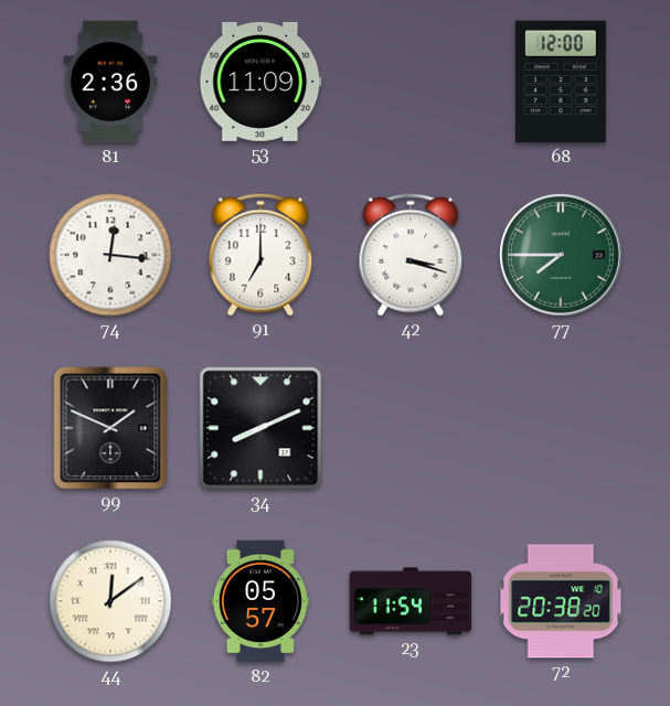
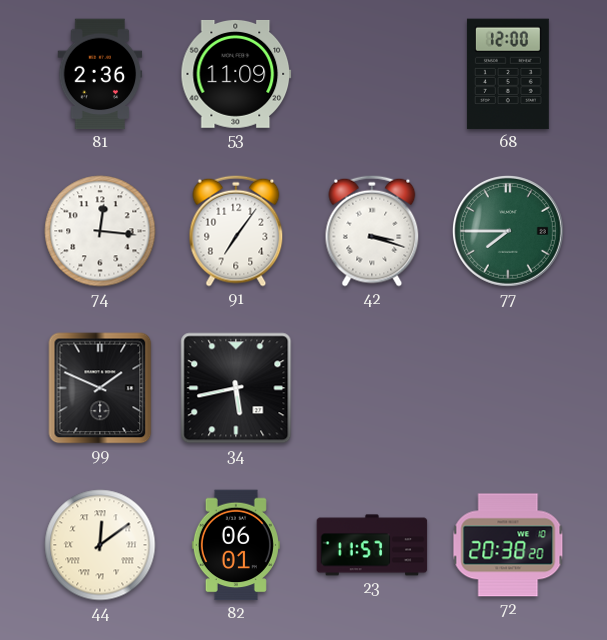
91: 7:00 -> 7:06
34: 8:11 -> 5:43
82: 05:57 -> 06:01
23: 11:54 -> 11:57
